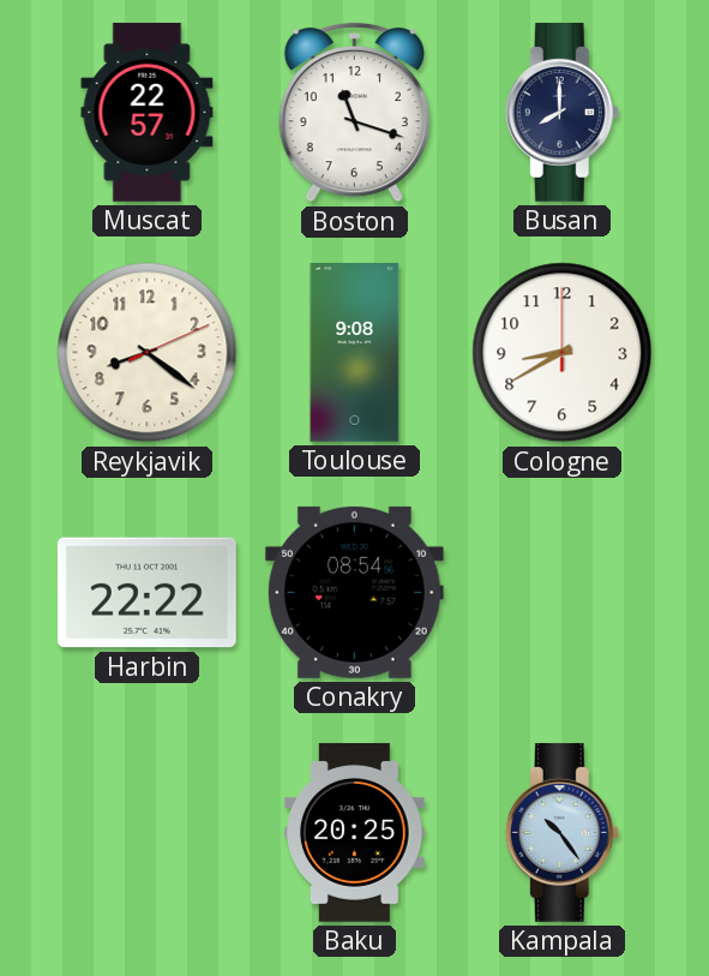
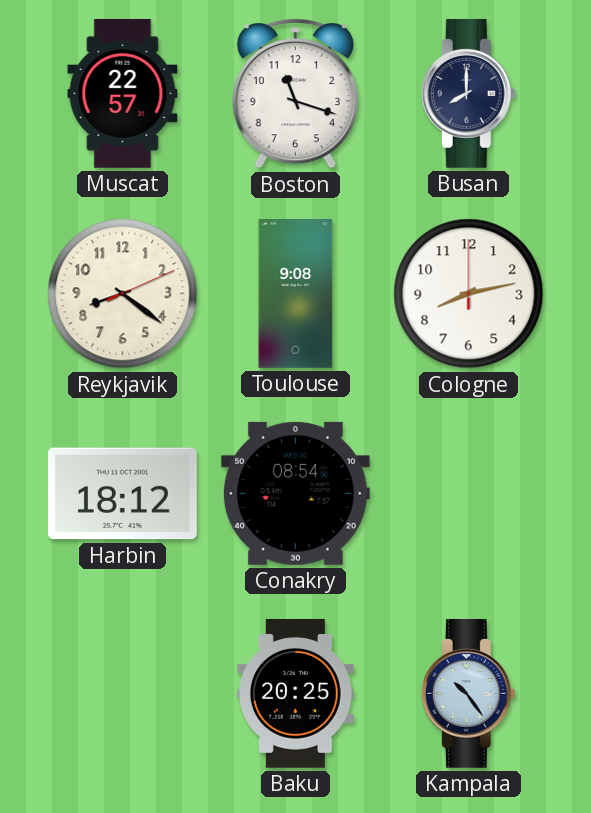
Cologne: 8:40 -> 8:13
Harbin: 22:22 -> 18:12
